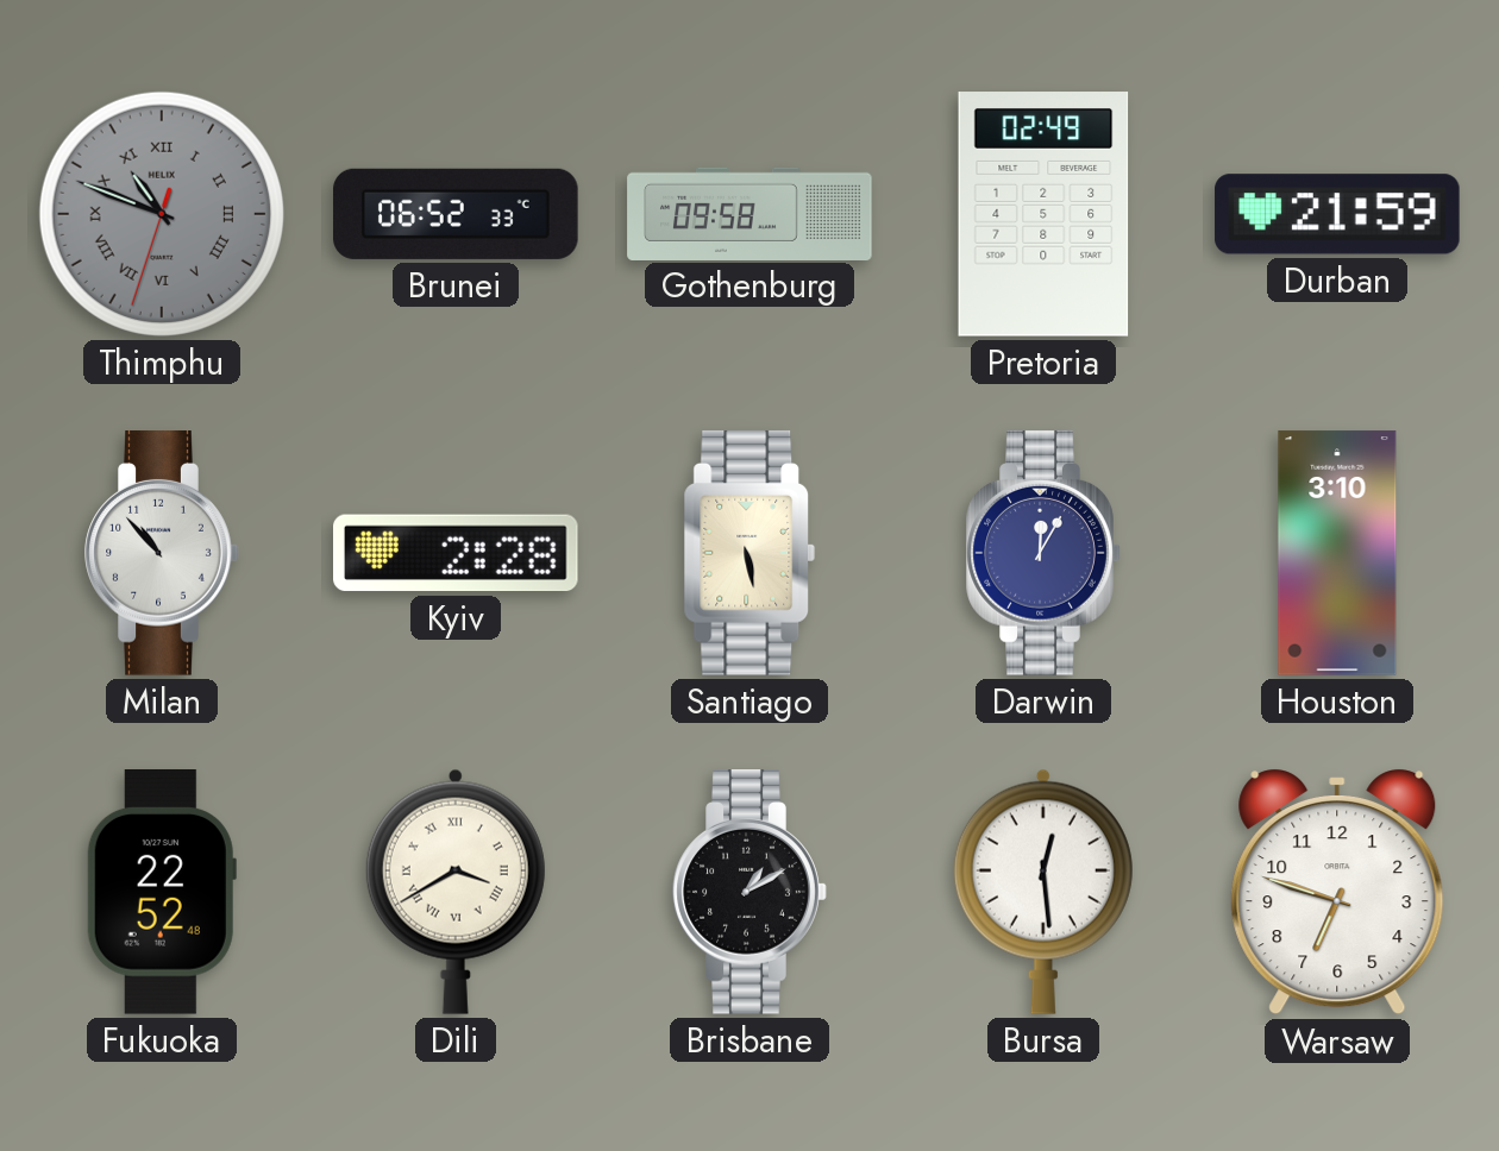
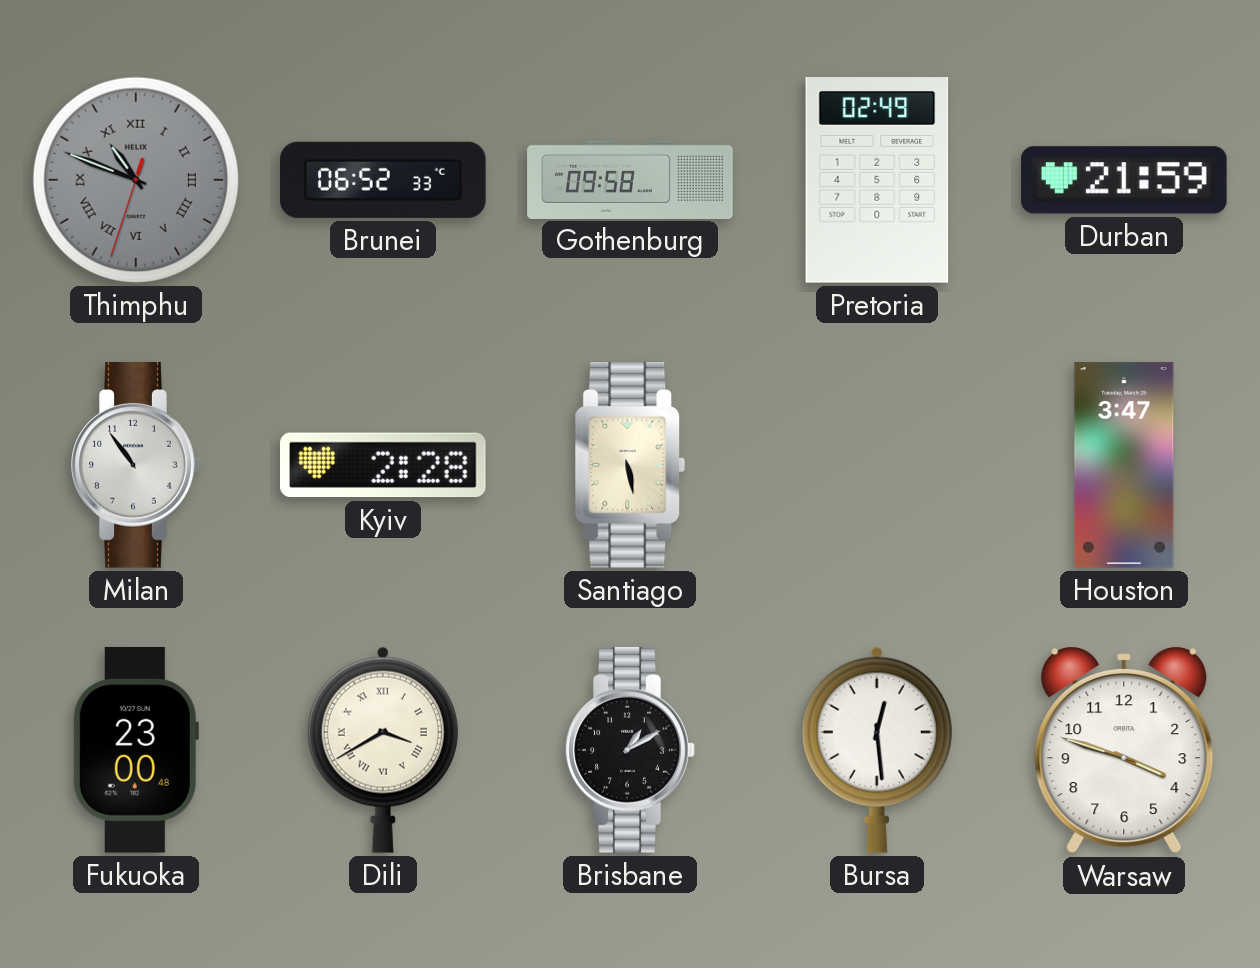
Milan: 10:53 -> 10:54
Darwin: 12:05 -> none
Houston: 3:10 -> 3:47
Fukuoka: 22:52 -> 23:00
Warsaw: 6:48 -> 3:48
